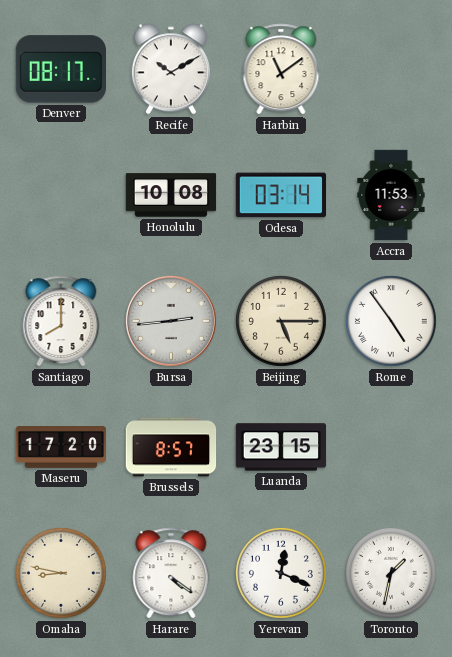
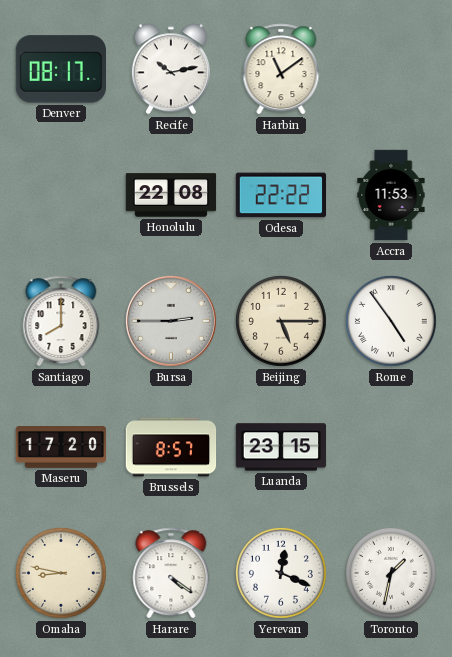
Recife: 10:10 -> 10:13
Honolulu: 10:08 -> 22:08
Odesa: 03:14 -> 22:22
Bursa: 2:44 -> 2:45
